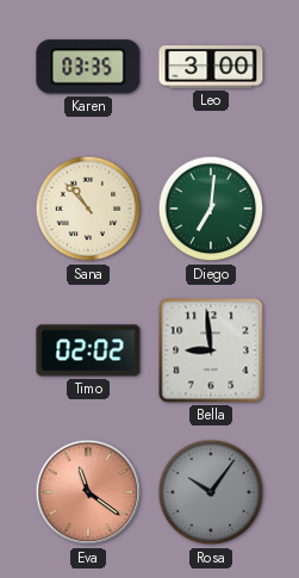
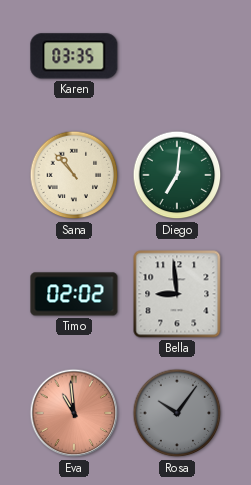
Leo: 3:00 -> none
Eva: 11:21 -> 10:59
